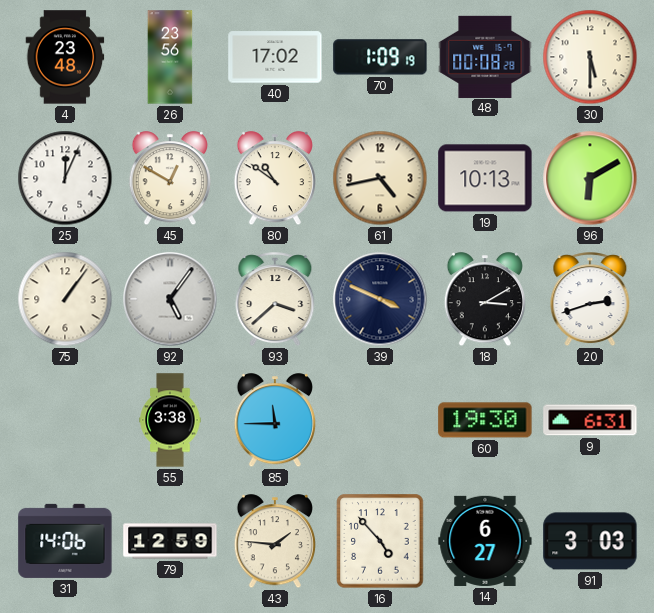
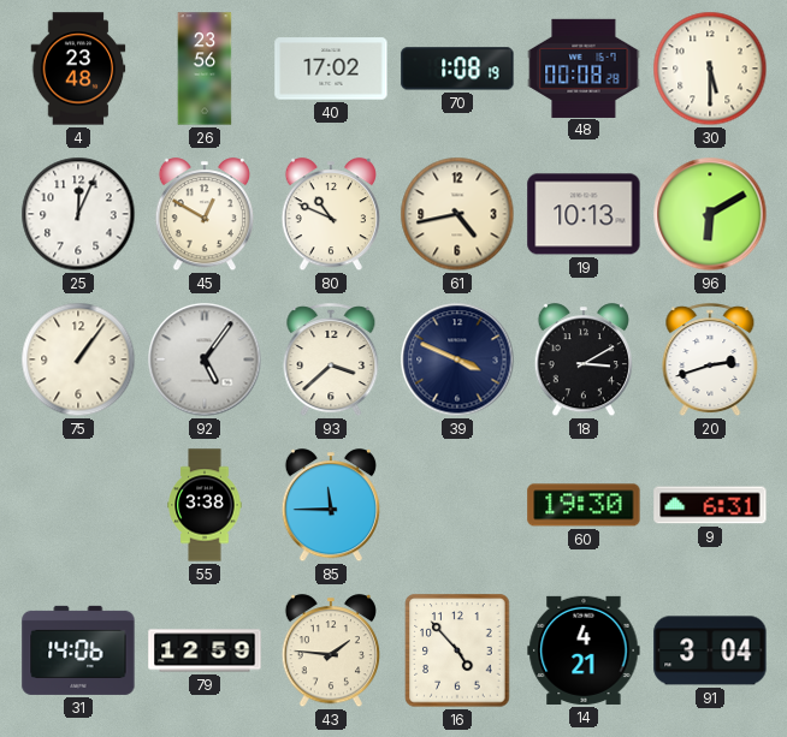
70: 1:09 -> 1:08
80: 10:51 -> 10:49
14: 6:27 -> 4:21
91: 3:03 -> 3:04
